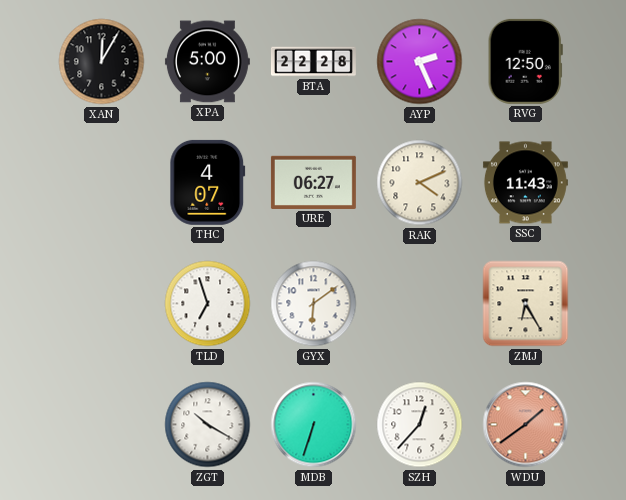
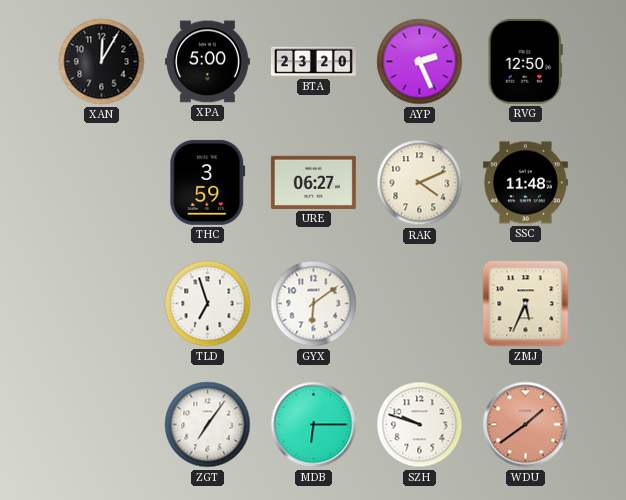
BTA: 22:28 -> 23:20
THC: 4:07 -> 3:59
SSC: 11:43 -> 11:48
ZMJ: 6:25 -> 5:34
ZGT: 10:20 -> 7:06
MDB: 6:33 -> 6:15
SZH: 12:37 -> 9:48
